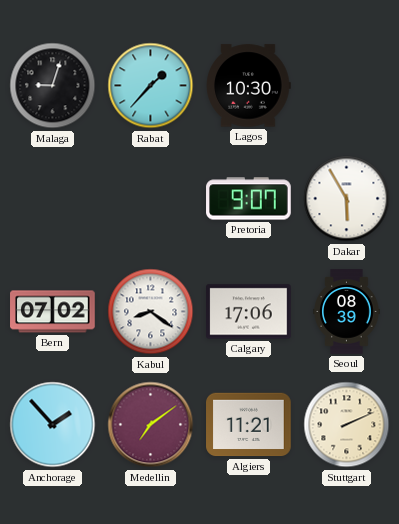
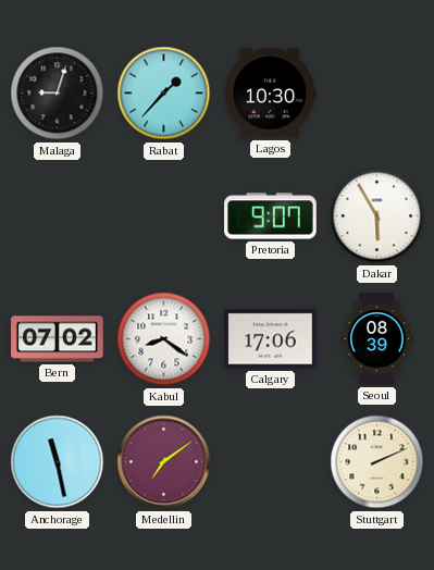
Anchorage: 1:53 -> 11:28
Algiers: 11:21 -> none
